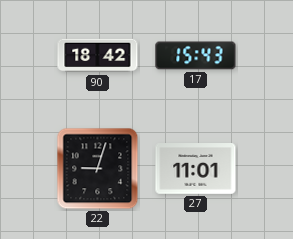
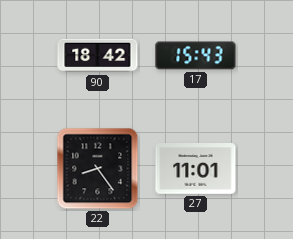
22: 9:03 -> 8:24
